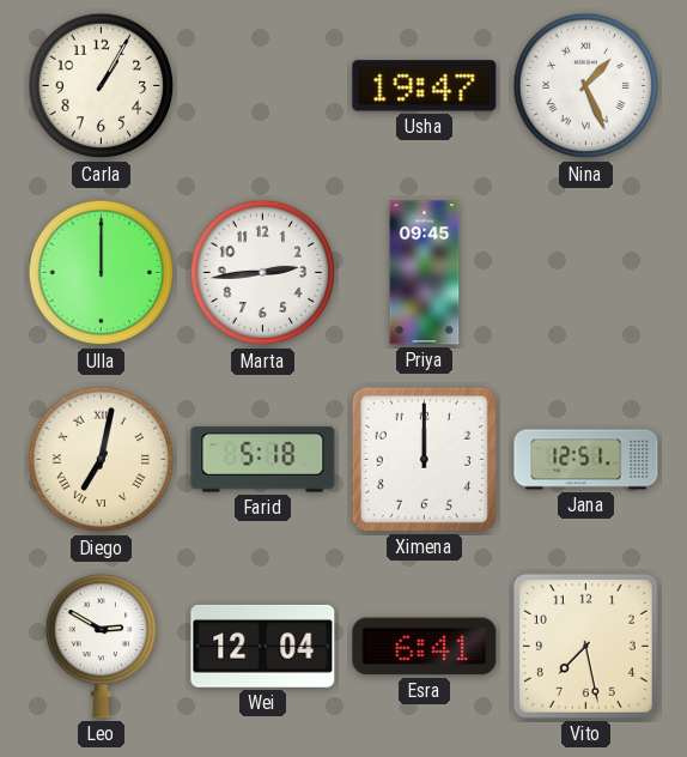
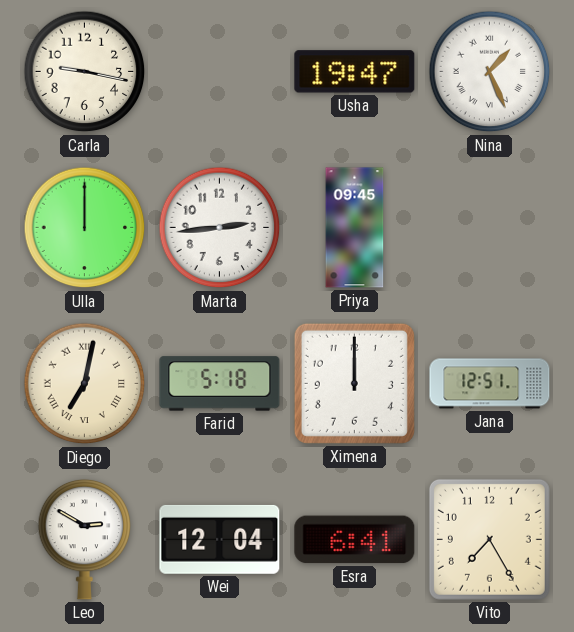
Carla: 1:05 -> 9:17
Vito: 7:28 -> 7:25
